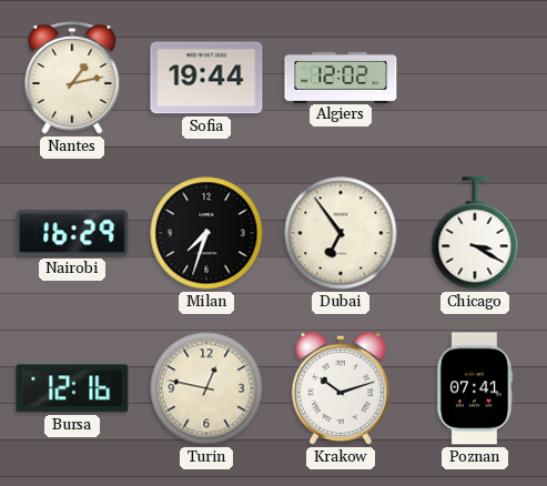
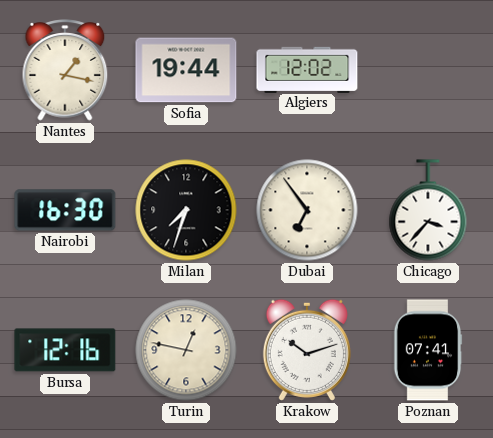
Nantes: 1:13 -> 1:17
Nairobi: 16:29 -> 16:30
Chicago: 3:20 -> 3:37
